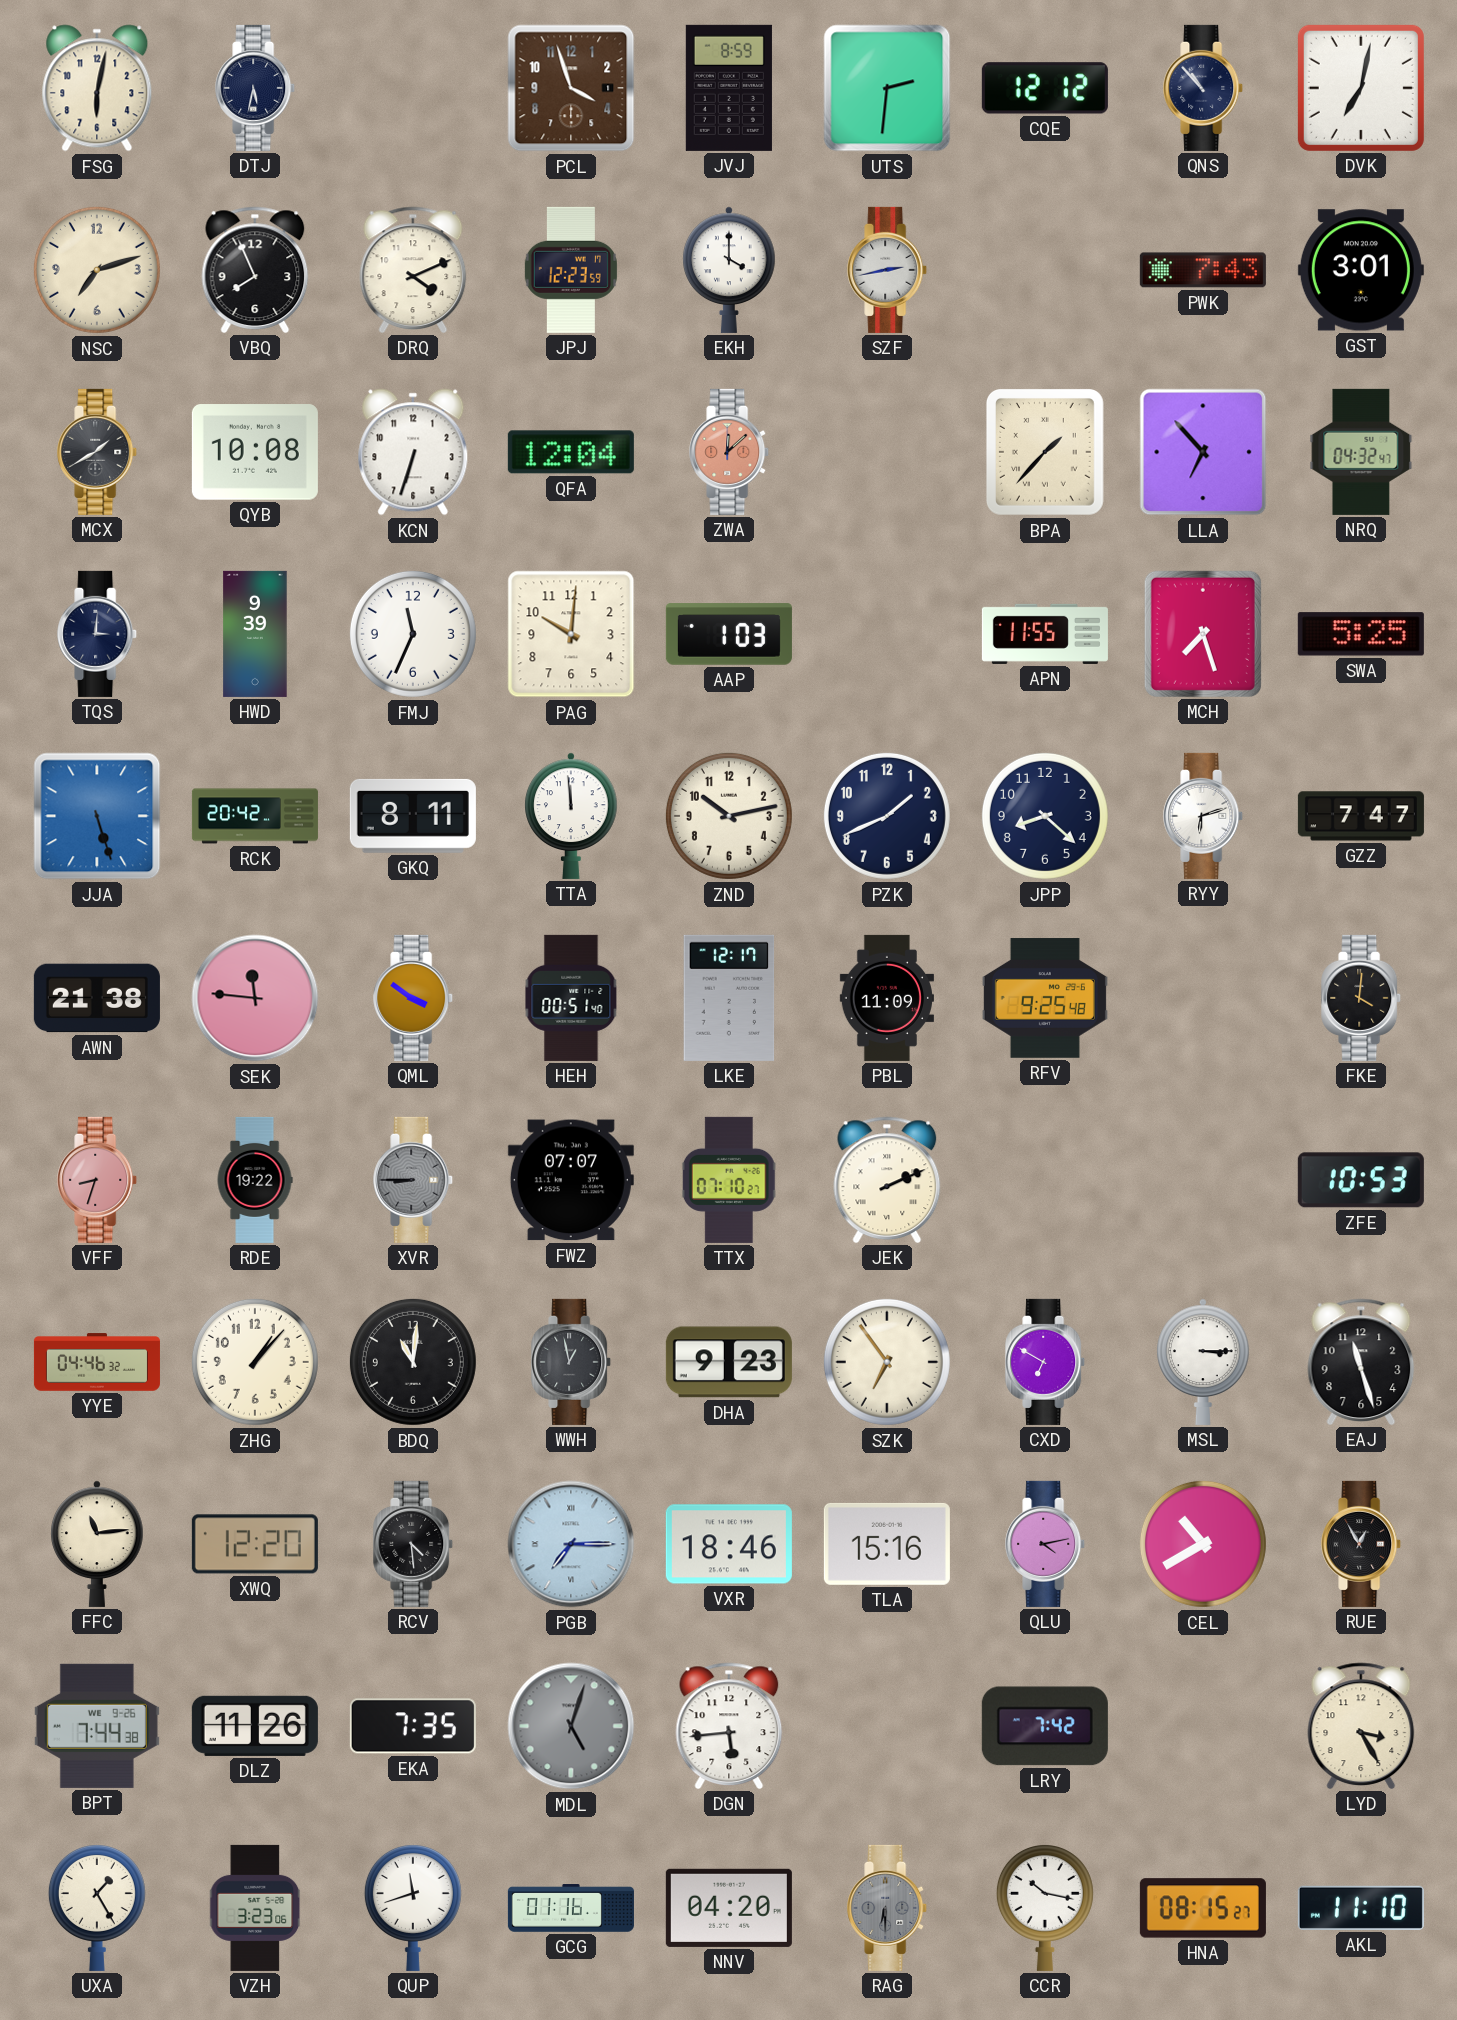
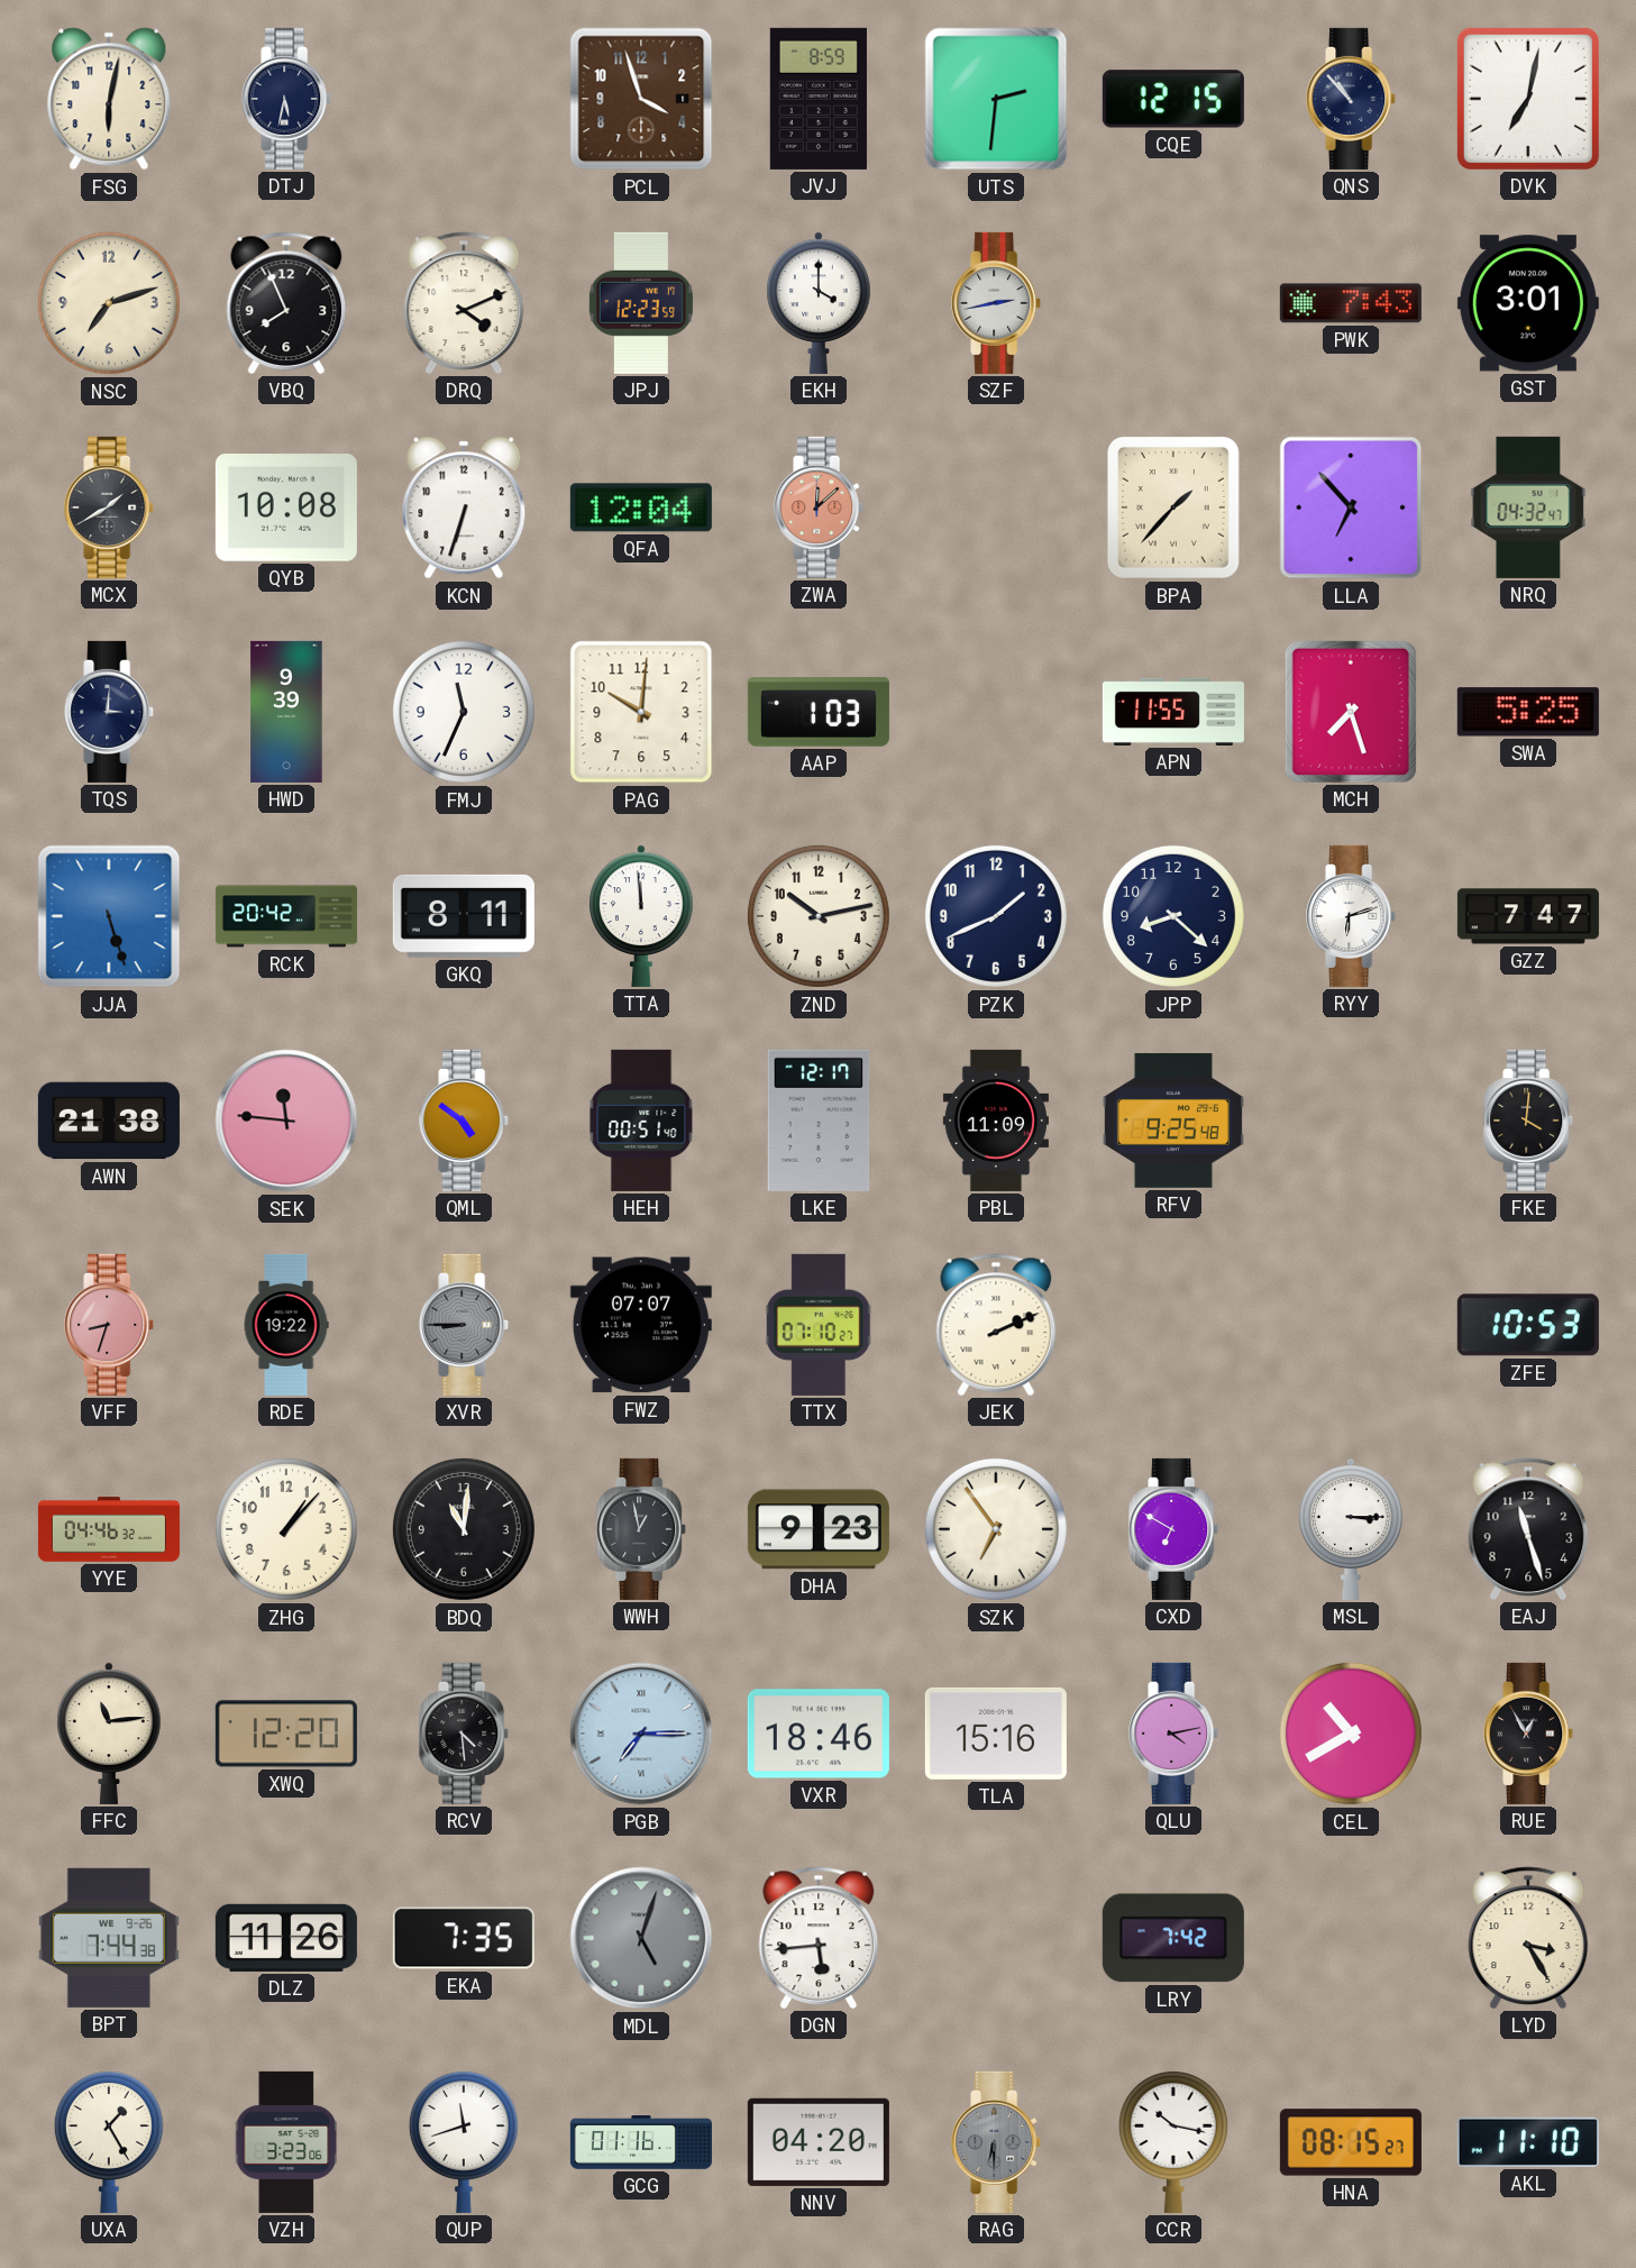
CQE: 12:12 -> 12:15
QML: 3:51 -> 4:51
